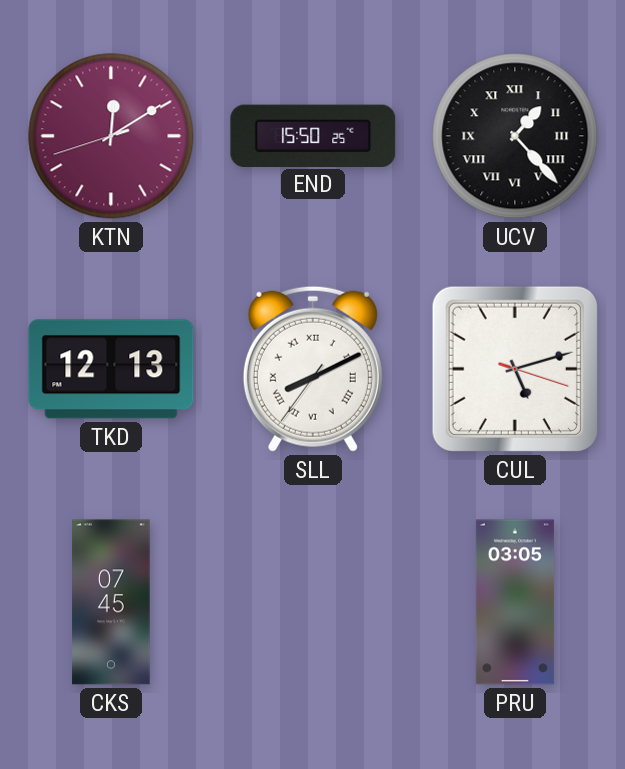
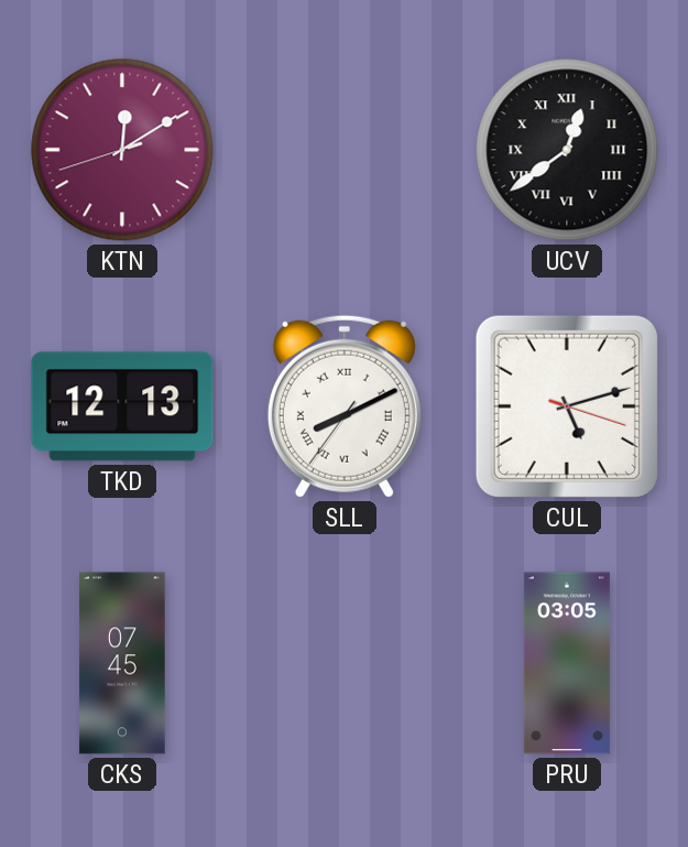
END: 15:50 -> none
UCV: 1:23 -> 12:39
